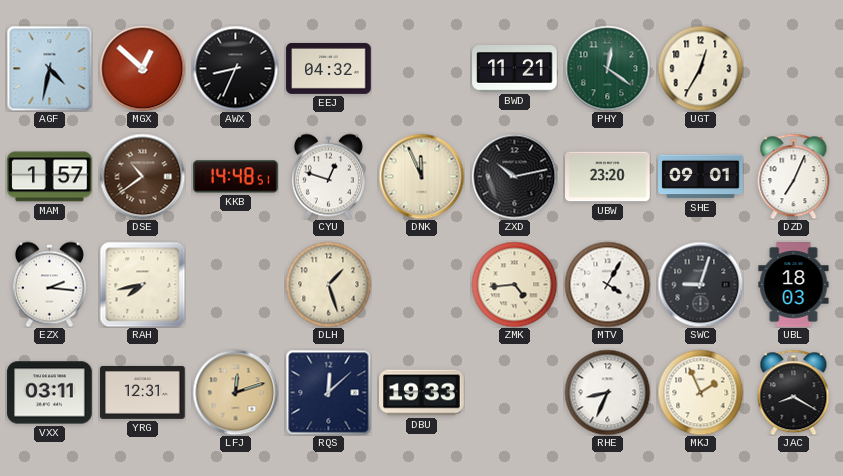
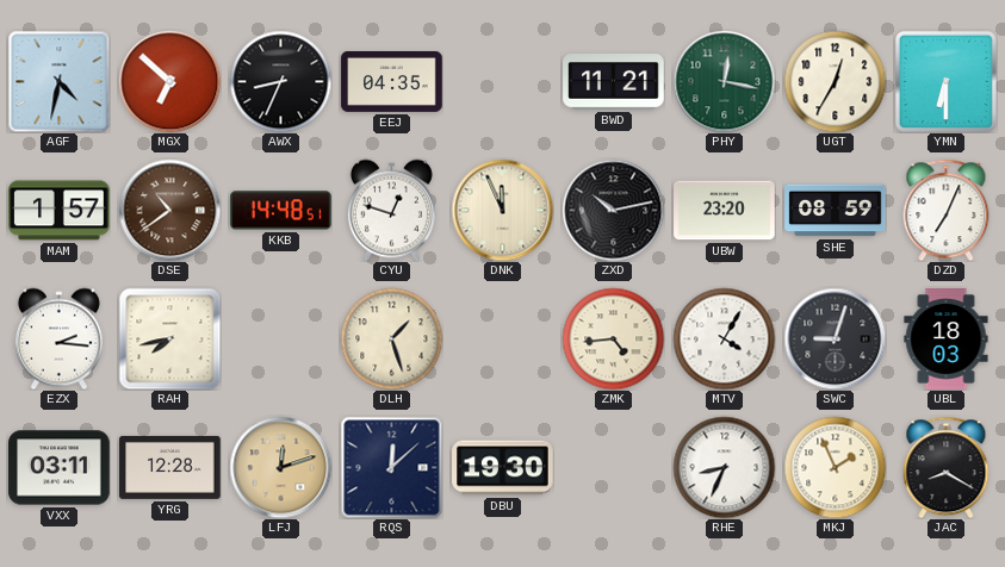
MGX: 12:52 -> 6:52
EEJ: 04:32 -> 04:35
PHY: 12:21 -> 12:17
YMN: none -> 6:30
SHE: 09:01 -> 08:59
YRG: 12:31 -> 12:28
DBU: 19:33 -> 19:30
